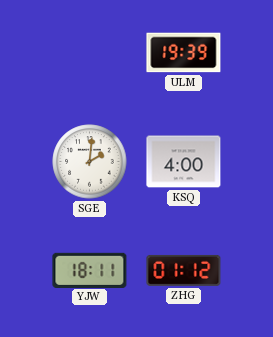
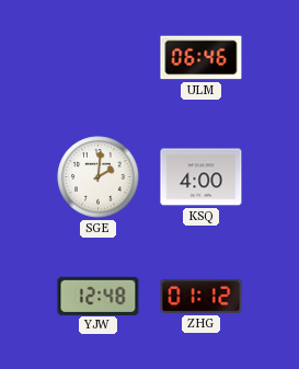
ULM: 19:39 -> 06:46
YJW: 18:11 -> 12:48
